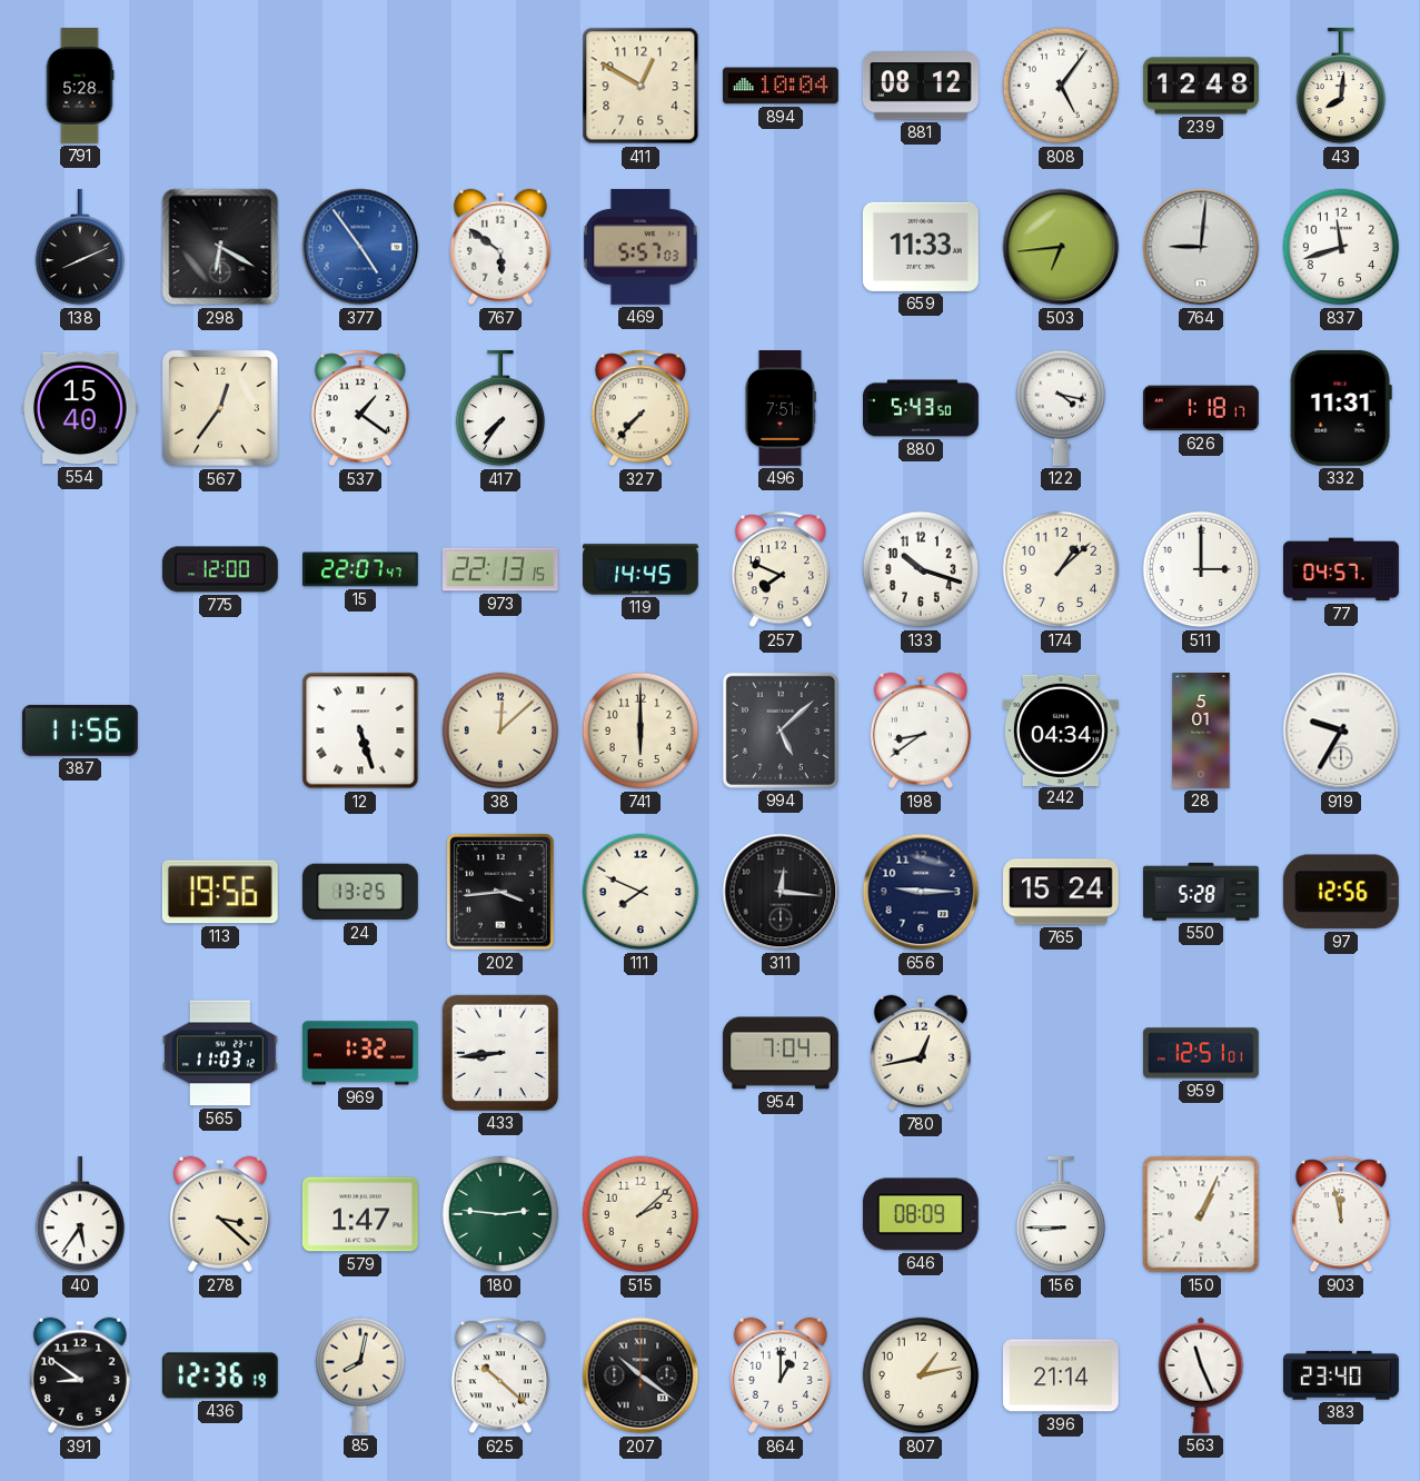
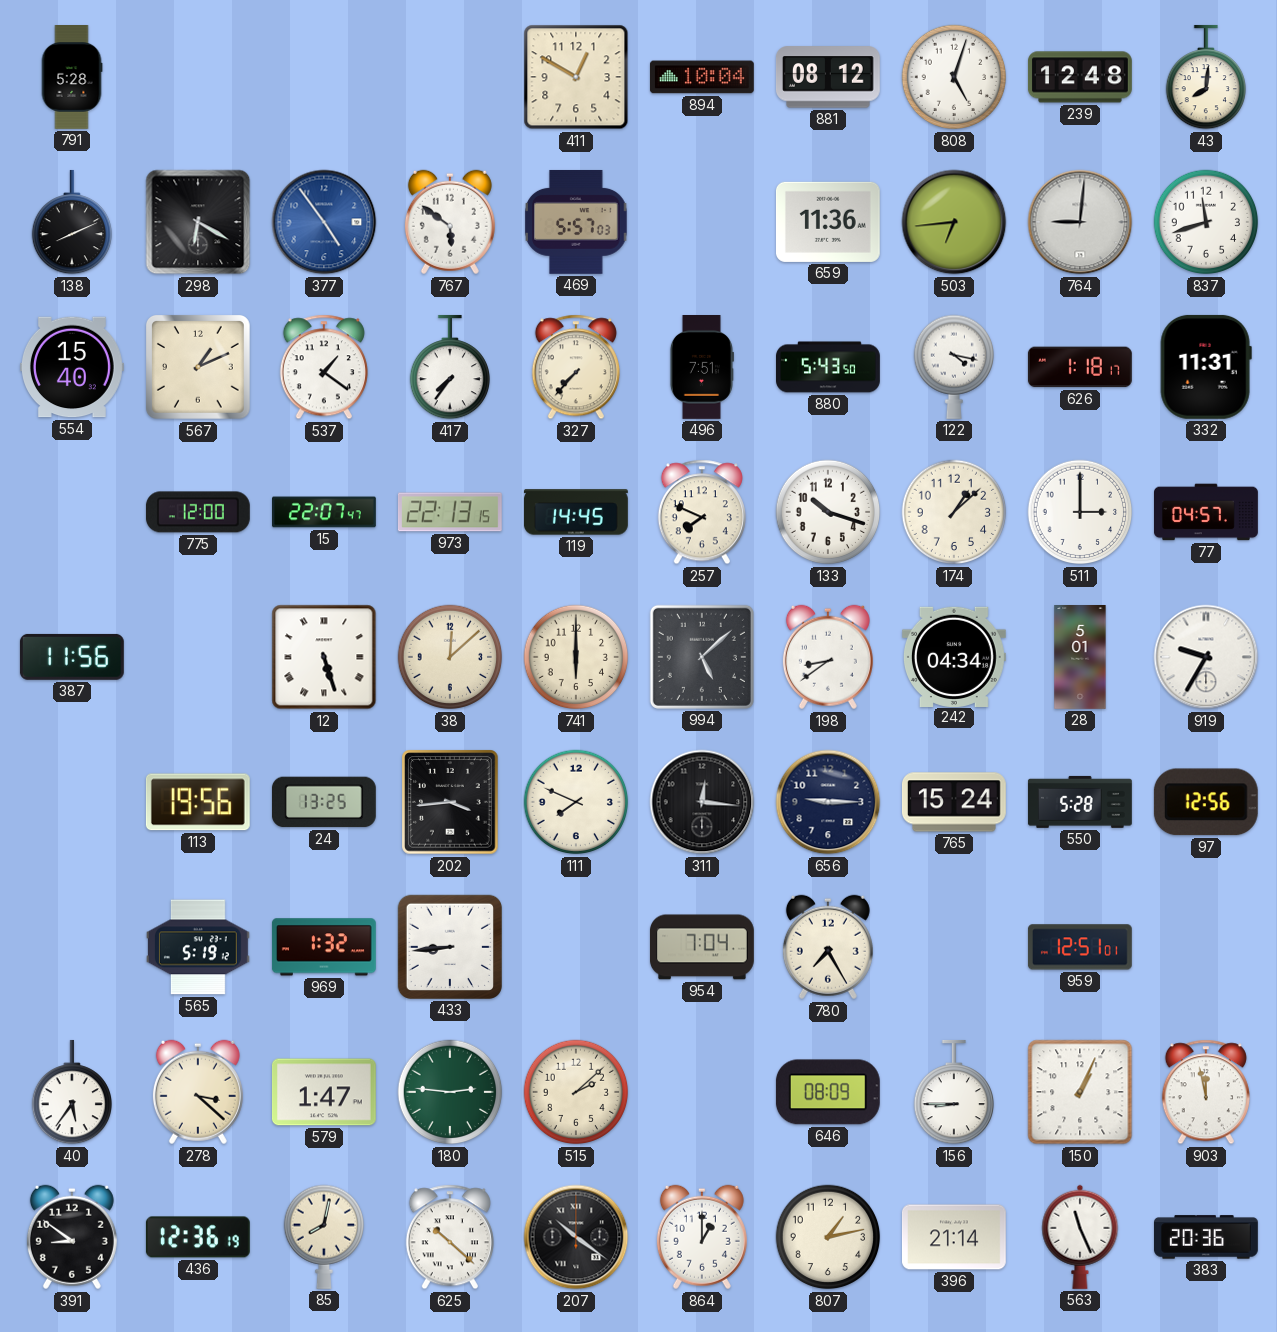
808: 5:06 -> 5:03
659: 11:33 -> 11:36
567: 12:36 -> 1:11
565: 11:03 -> 5:19
780: 12:43 -> 7:25
383: 23:40 -> 20:36
